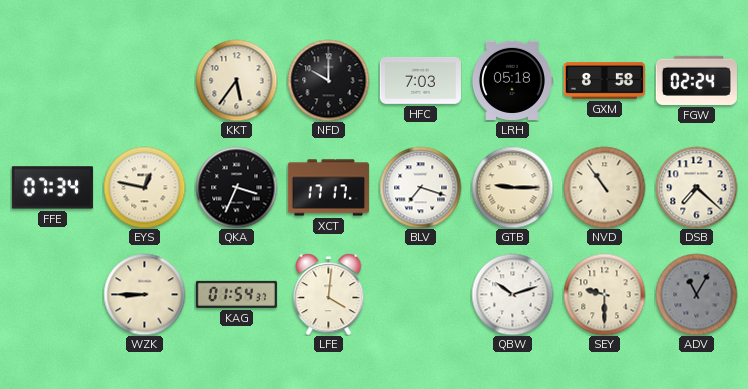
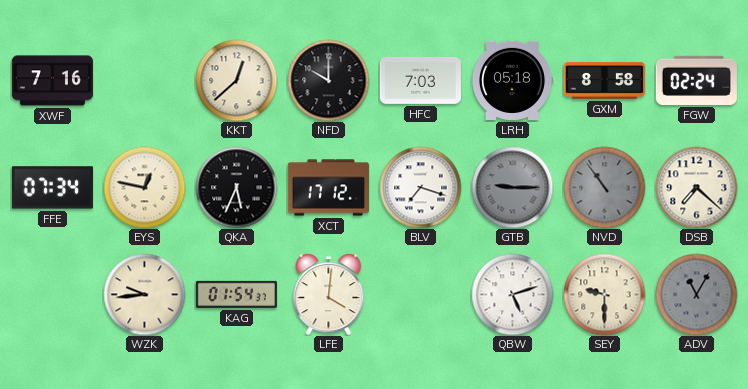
XWF: none -> 7:16
KKT: 5:36 -> 12:38
QKA: 3:34 -> 5:34
XCT: 17:17 -> 17:12
GTB dial: cream -> grey
NVD dial: cream -> grey
WZK: 8:45 -> 9:44
QBW: 10:12 -> 5:12
